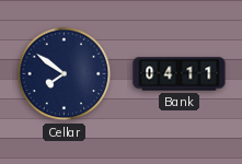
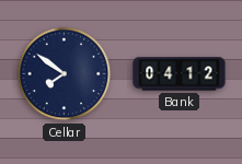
Bank: 04:11 -> 04:12
